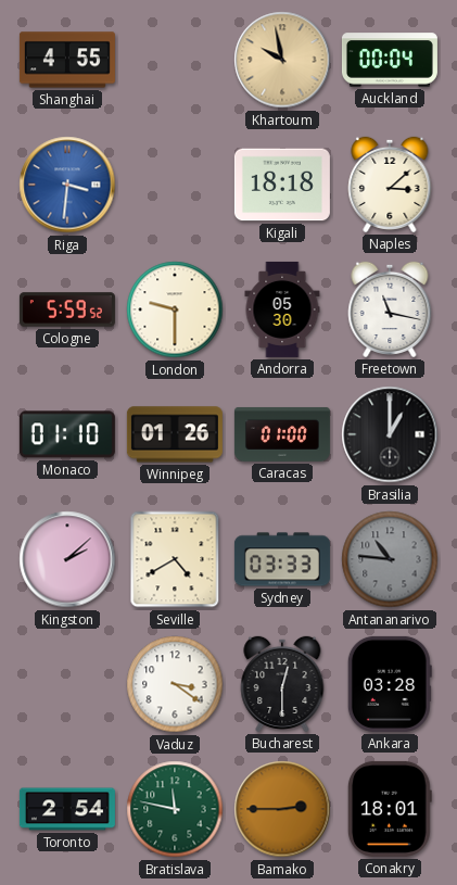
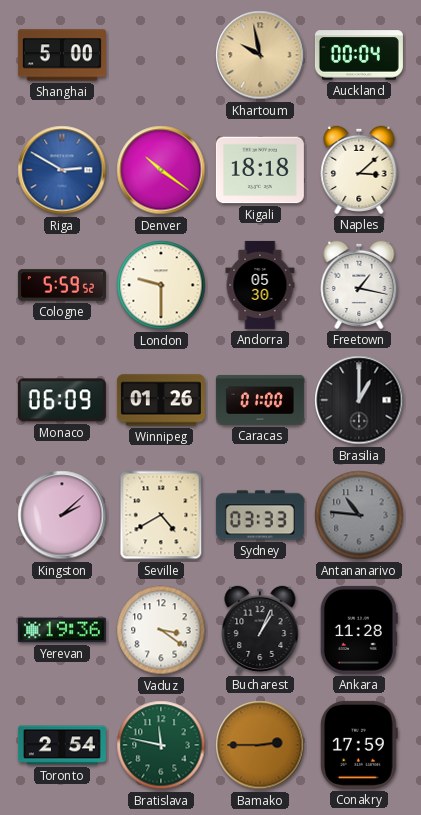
Shanghai: 4:55 -> 5:00
Riga: 3:31 -> 2:50
Denver: none -> 10:21
Freetown: 11:17 -> 1:17
Monaco: 01:10 -> 06:09
Yerevan: none -> 19:36
Bucharest: 12:30 -> 1:04
Ankara: 03:28 -> 11:28
Conakry: 18:01 -> 17:59
